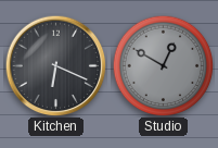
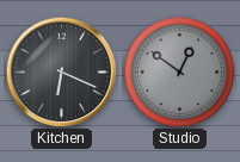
Studio: 12:50 -> 12:51
